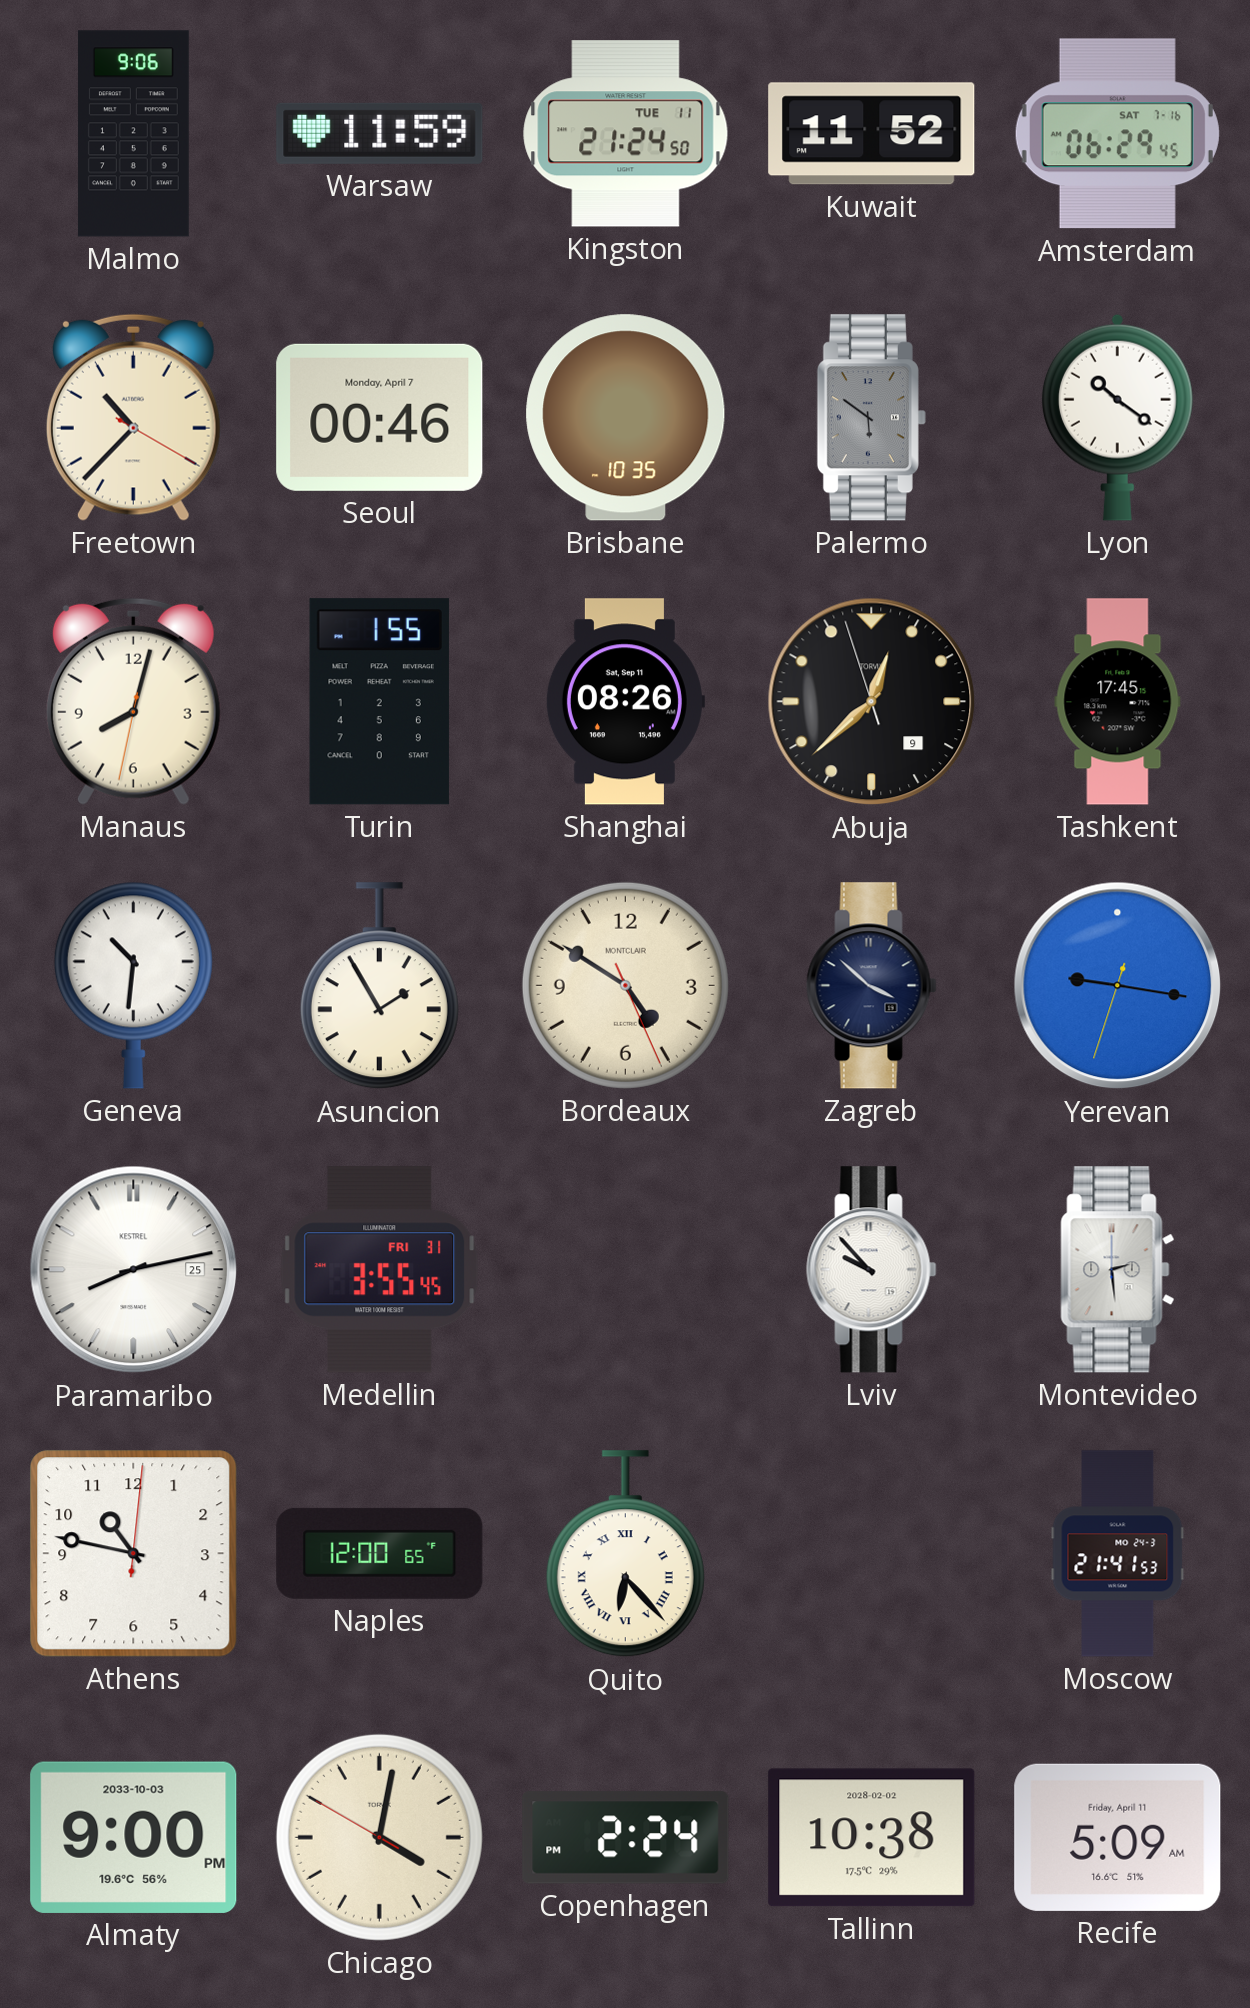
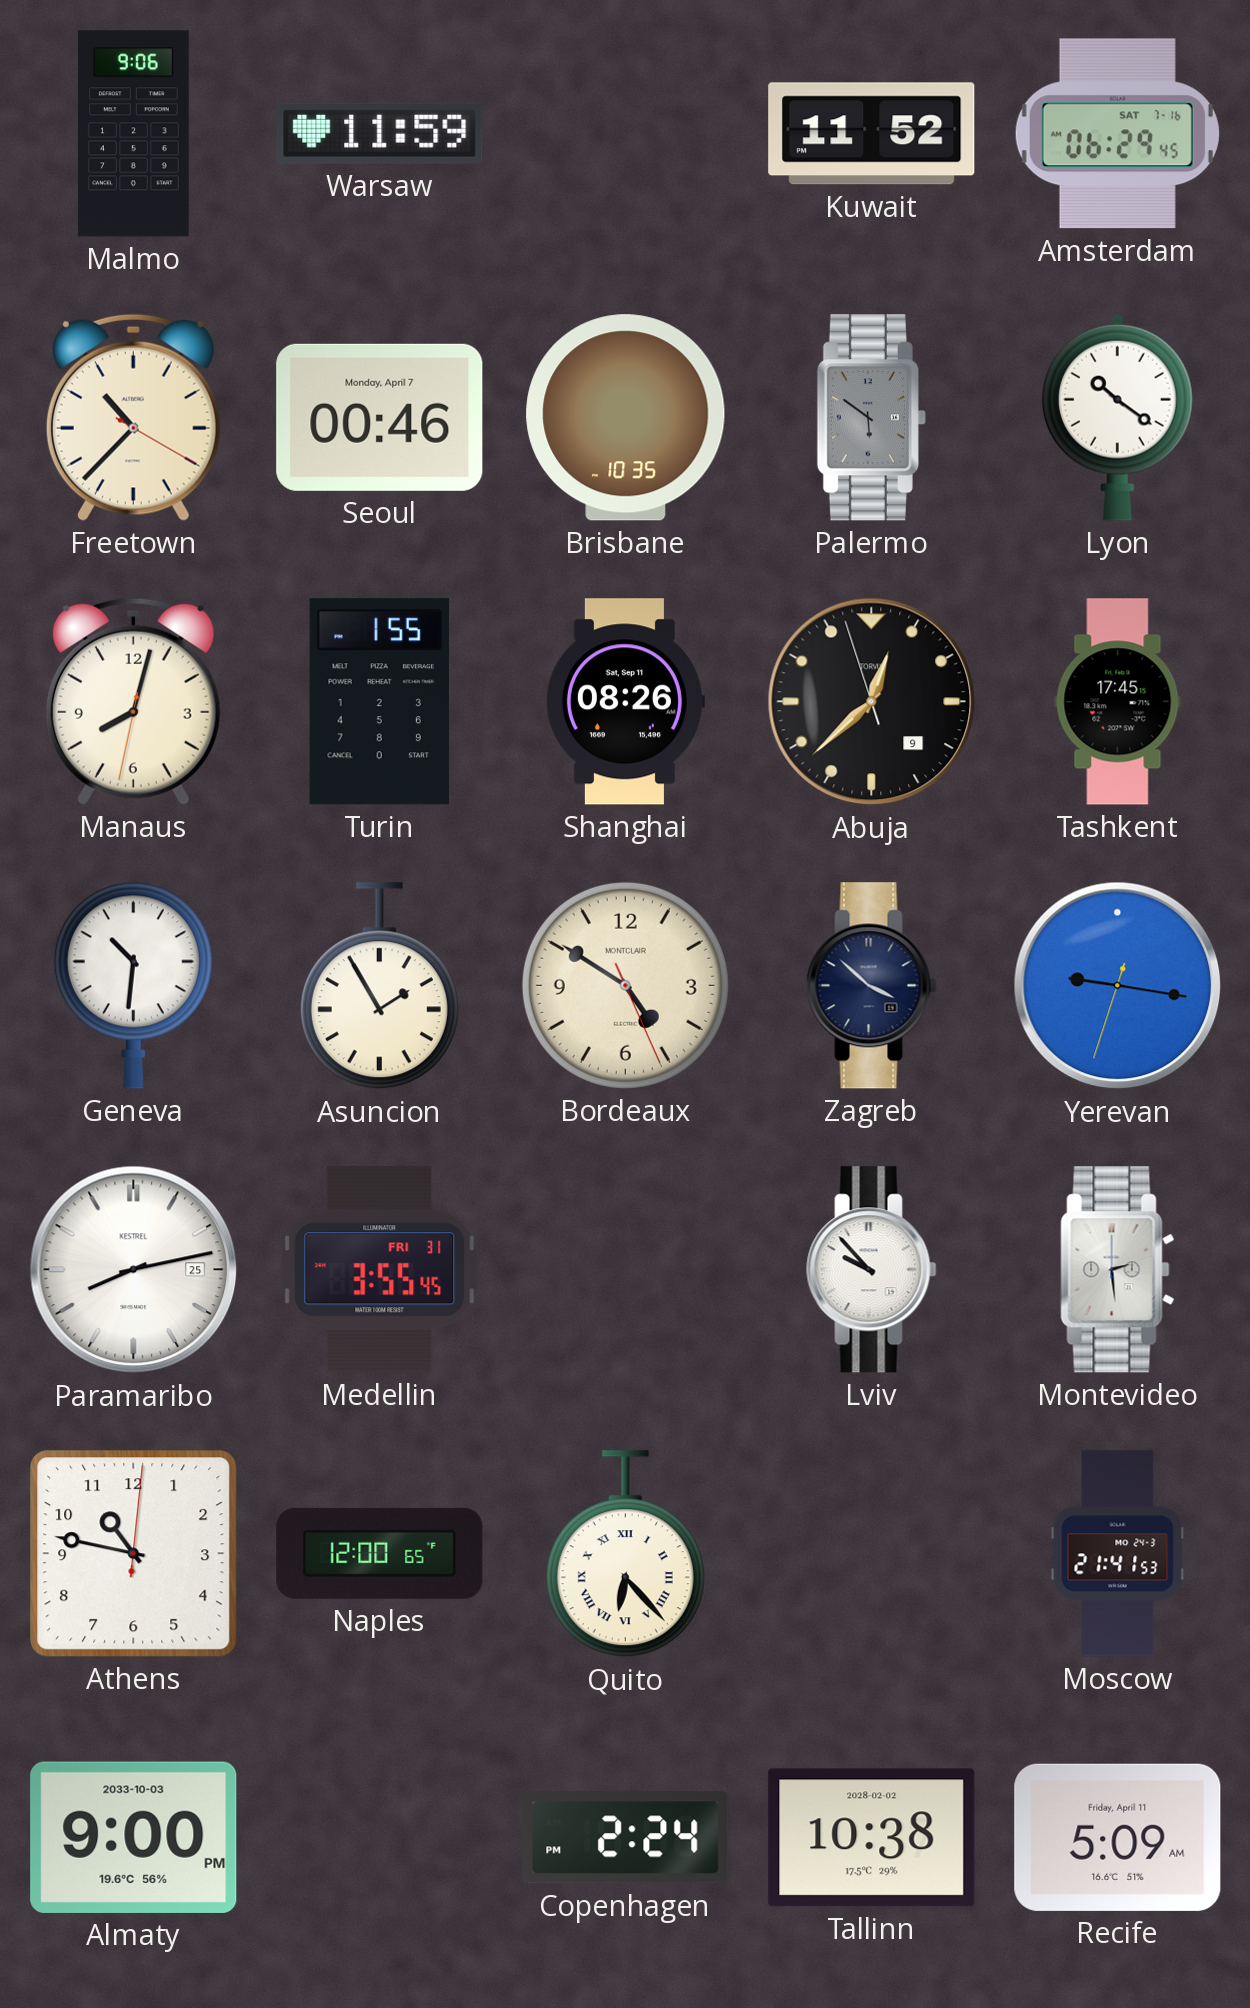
Kingston: 21:24 -> none
Chicago: 4:01 -> none
